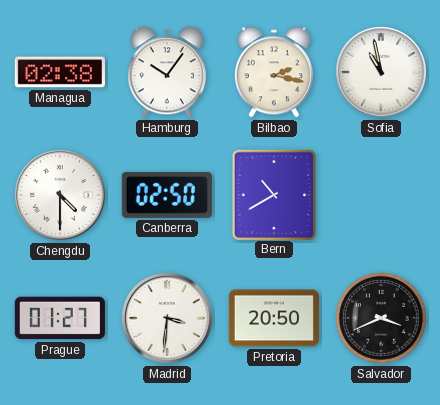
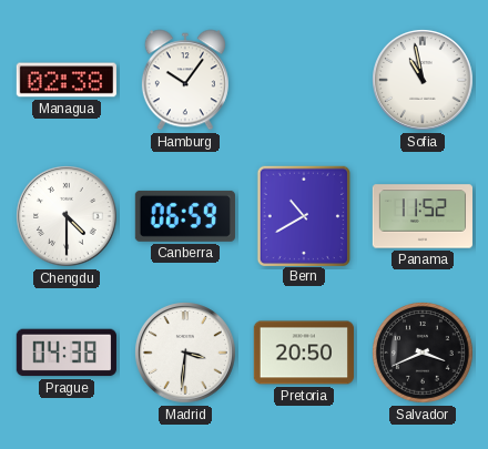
Bilbao: 2:17 -> none
Canberra: 02:50 -> 06:59
Panama: none -> 11:52
Prague: 01:27 -> 04:38
